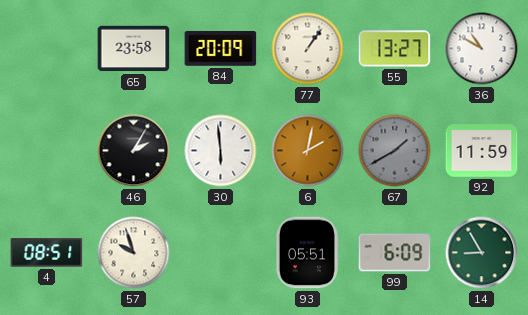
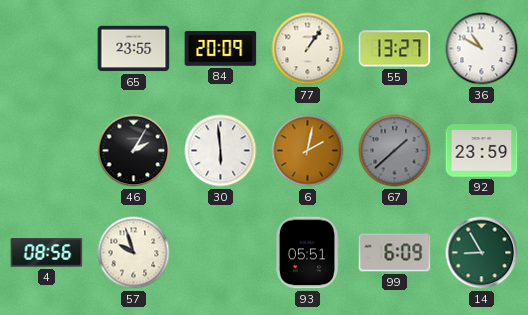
65: 23:58 -> 23:55
67: 1:40 -> 1:38
92: 11:59 -> 23:59
4: 08:51 -> 08:56
